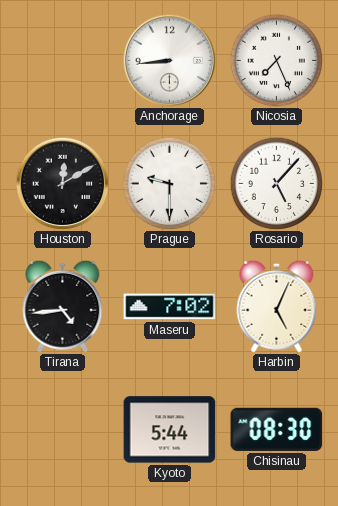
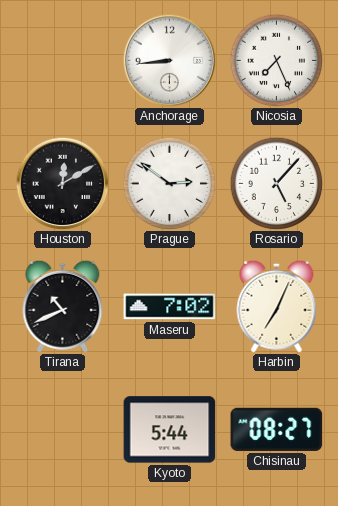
Prague: 9:30 -> 2:51
Tirana: 4:44 -> 10:41
Harbin: 5:04 -> 7:04
Chisinau: 08:30 -> 08:27
